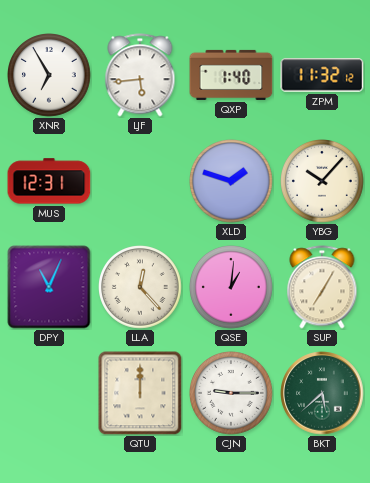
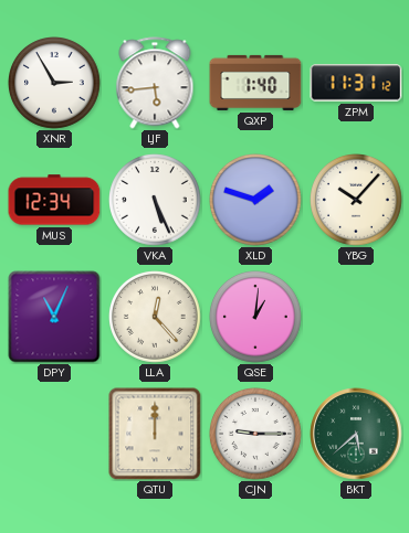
XNR: 6:55 -> 2:55
ZPM: 11:32 -> 11:31
MUS: 12:31 -> 12:34
VKA: none -> 5:26
SUP: 7:05 -> none
